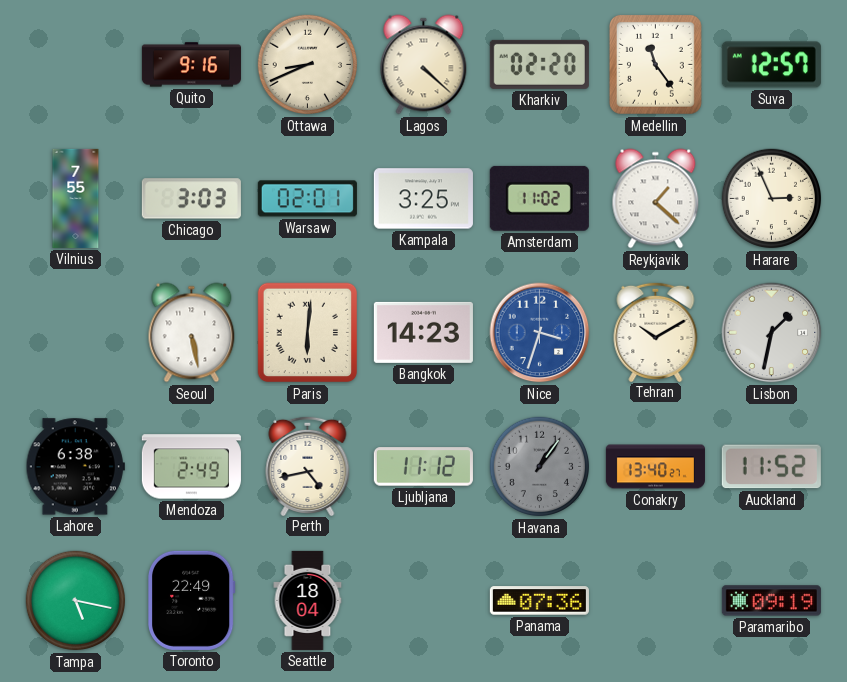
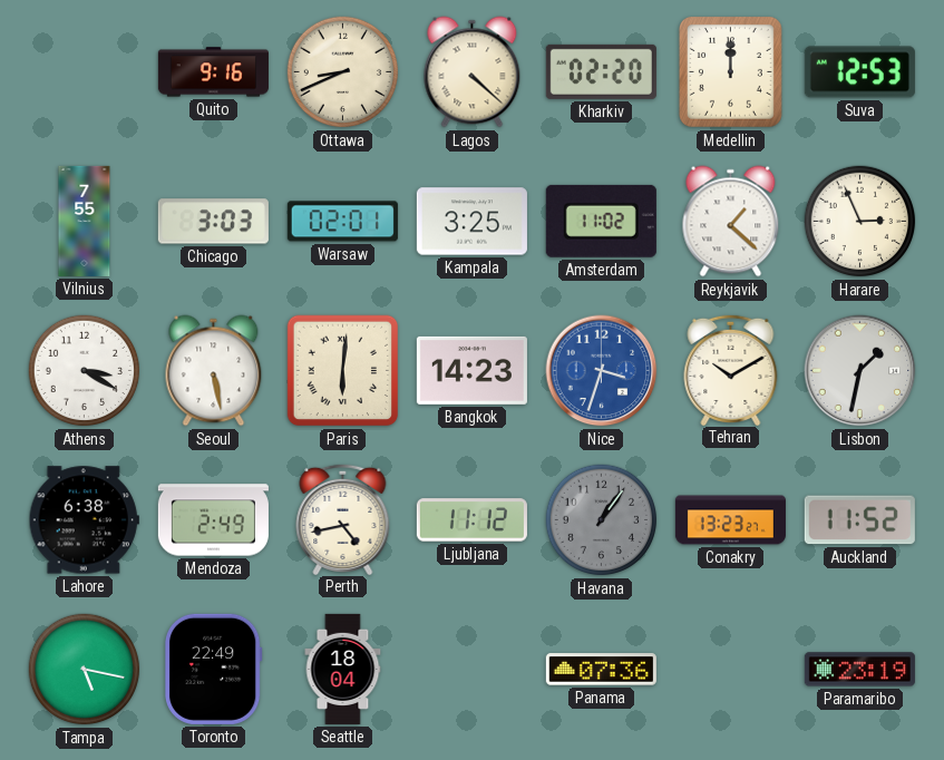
Medellin: 11:24 -> 12:00
Suva: 12:57 -> 12:53
Athens: none -> 3:20
Conakry: 13:40 -> 13:23
Paramaribo: 09:19 -> 23:19
